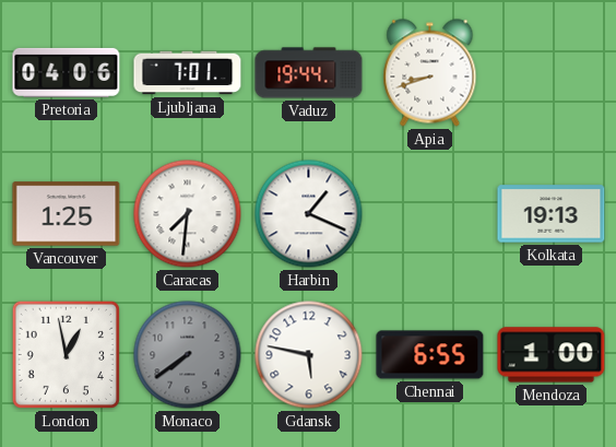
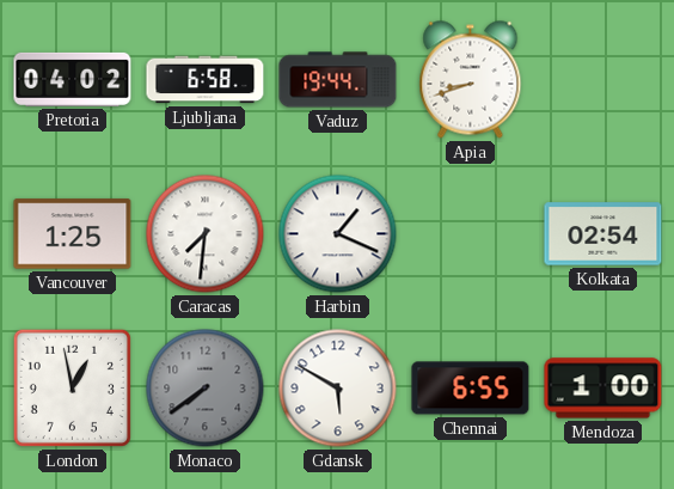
Pretoria: 04:06 -> 04:02
Ljubljana: 7:01 -> 6:58
Kolkata: 19:13 -> 02:54
Gdansk: 5:47 -> 5:50
